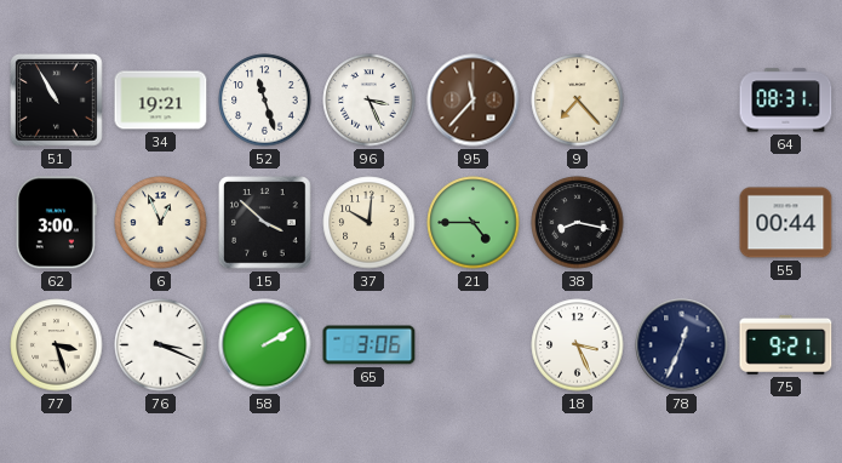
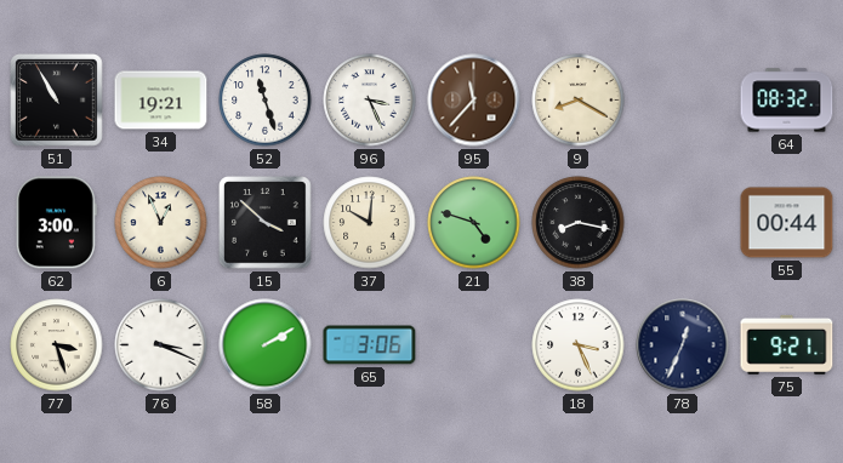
9: 7:23 -> 8:20
64: 08:31 -> 08:32
21: 4:45 -> 4:48
